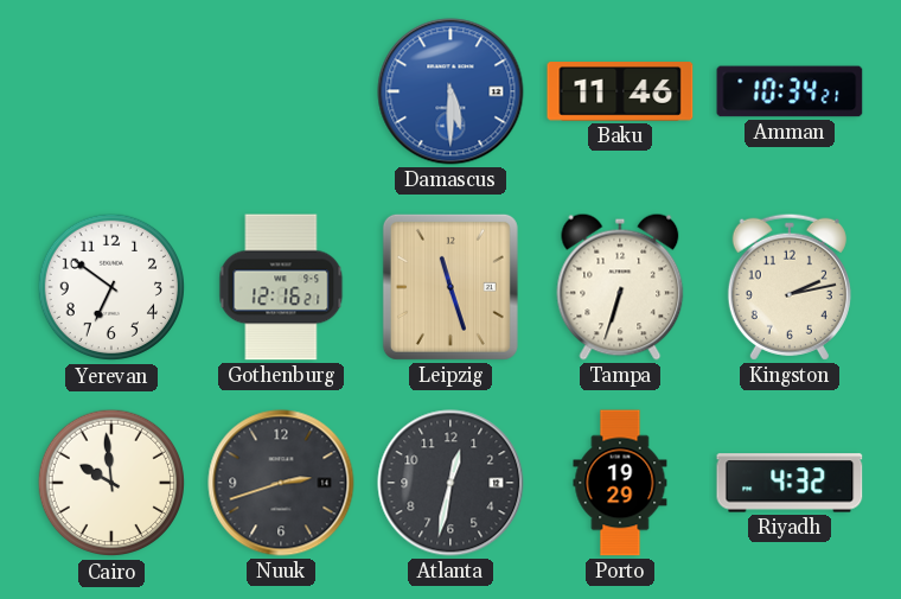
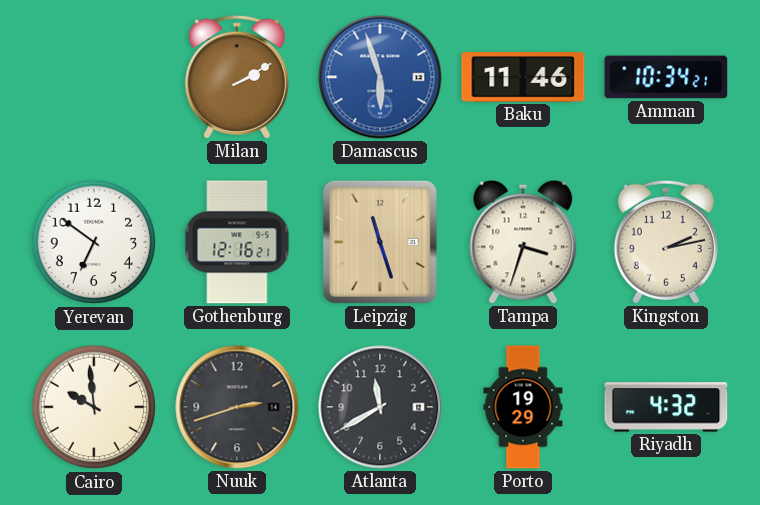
Milan: none -> 2:10
Damascus: 5:30 -> 5:57
Tampa: 6:33 -> 3:33
Atlanta: 12:32 -> 11:40
